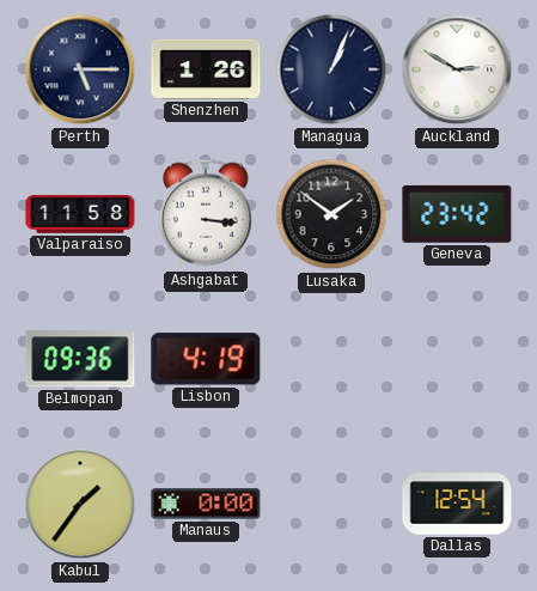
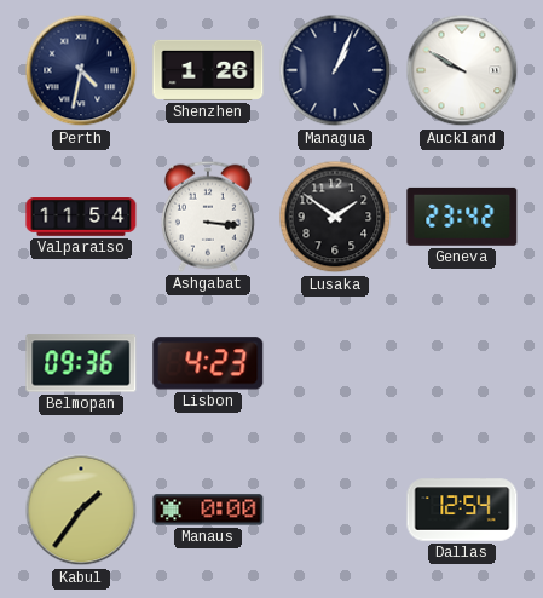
Perth: 5:15 -> 4:32
Auckland: 2:50 -> 9:50
Valparaiso: 11:58 -> 11:54
Lisbon: 4:19 -> 4:23
